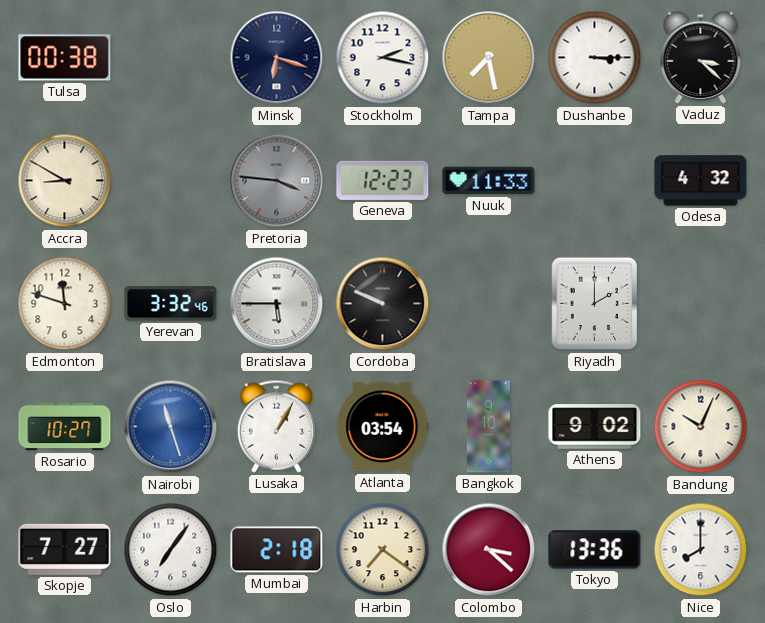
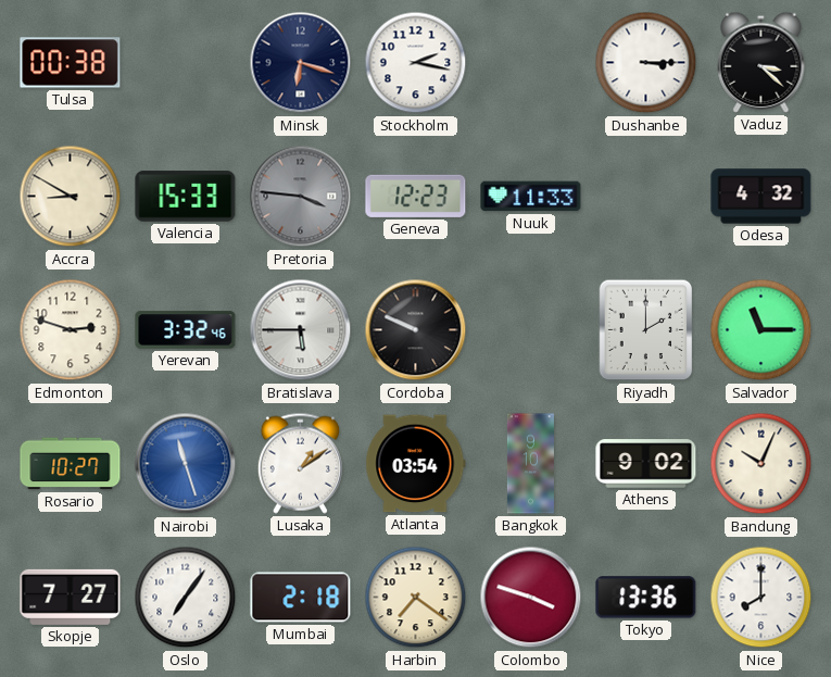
Tampa: 7:28 -> none
Valencia: none -> 15:33
Edmonton: 11:48 -> 2:48
Salvador: none -> 11:15
Lusaka: 1:05 -> 1:09
Colombo: 3:22 -> 3:48
